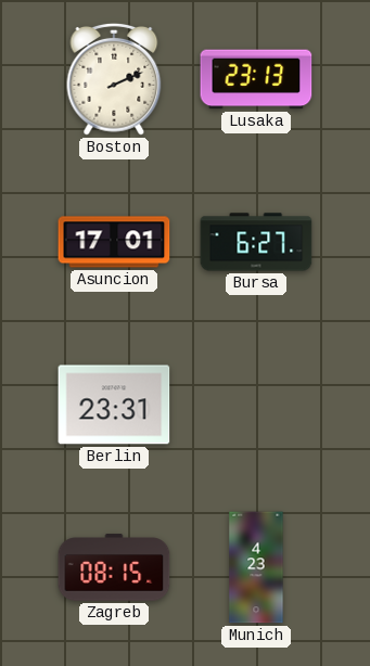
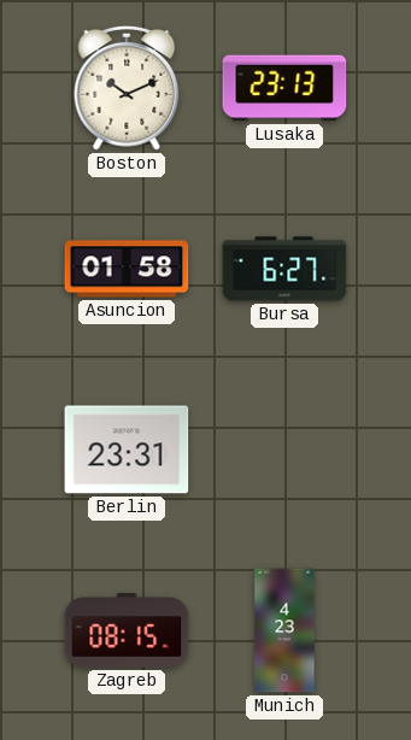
Boston: 2:11 -> 10:11
Asuncion: 17:01 -> 01:58
